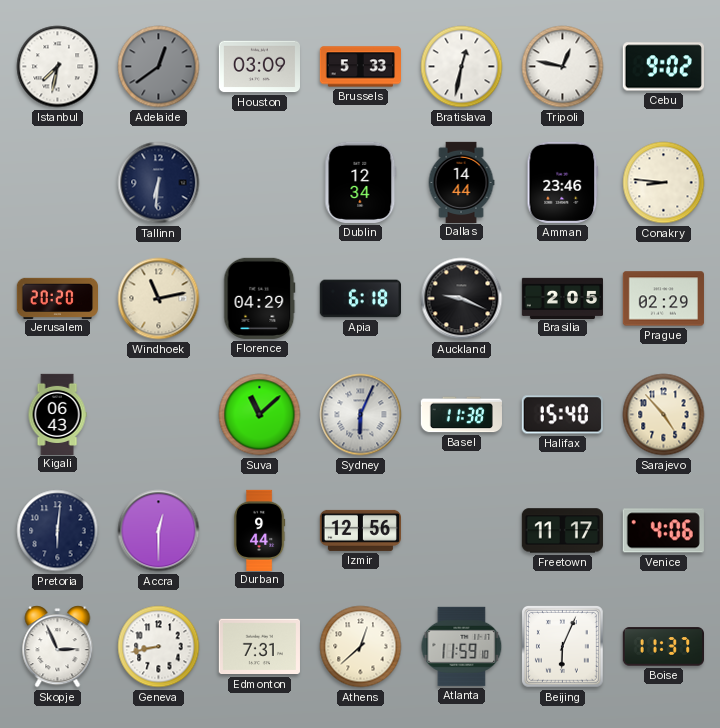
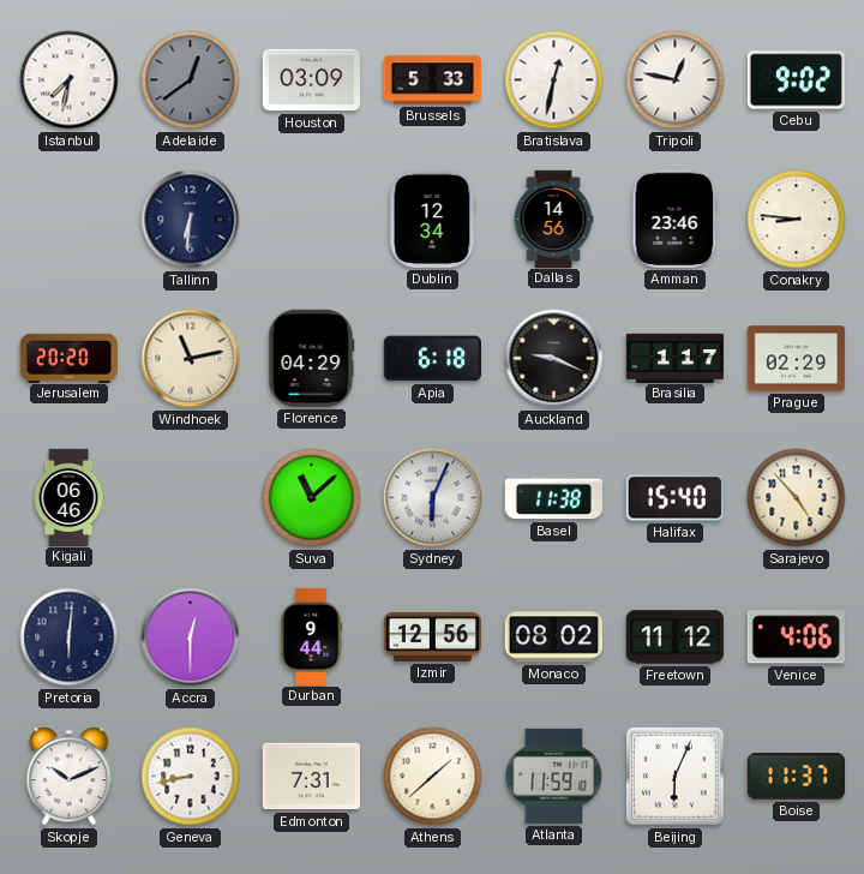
Dallas: 14:44 -> 14:56
Brasilia: 2:05 -> 1:17
Kigali: 06:43 -> 06:46
Monaco: none -> 08:02
Freetown: 11:17 -> 11:12
Skopje: 2:56 -> 10:11
Athens: 12:38 -> 1:38
